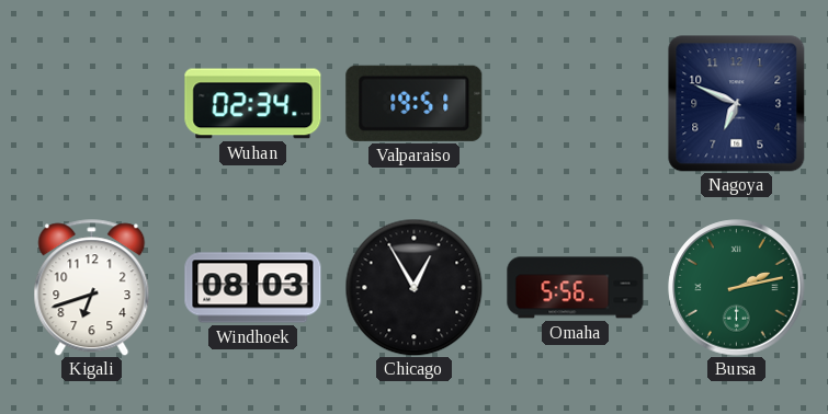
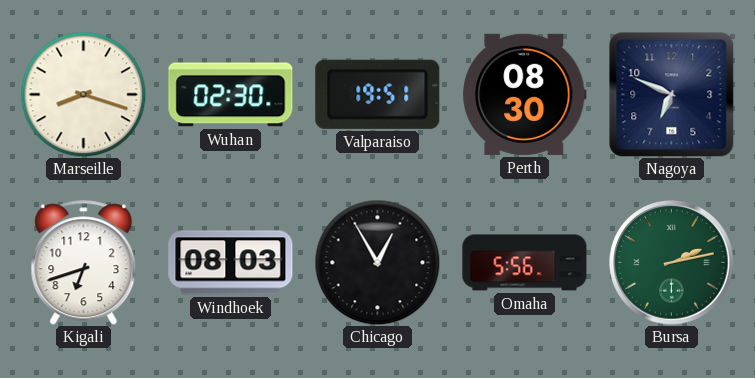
Marseille: none -> 8:18
Wuhan: 02:34 -> 02:30
Perth: none -> 08:30
